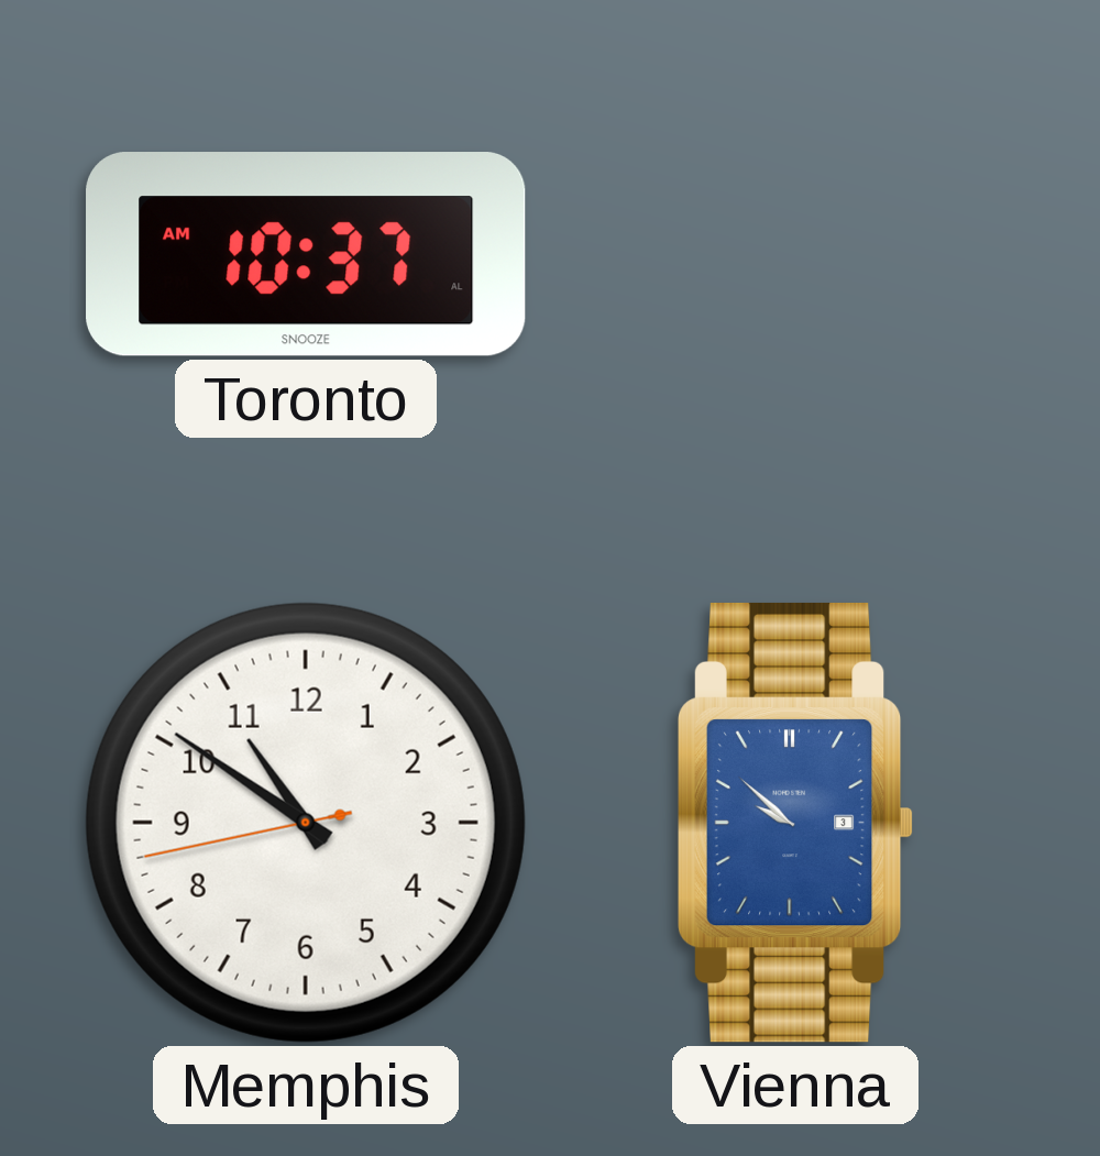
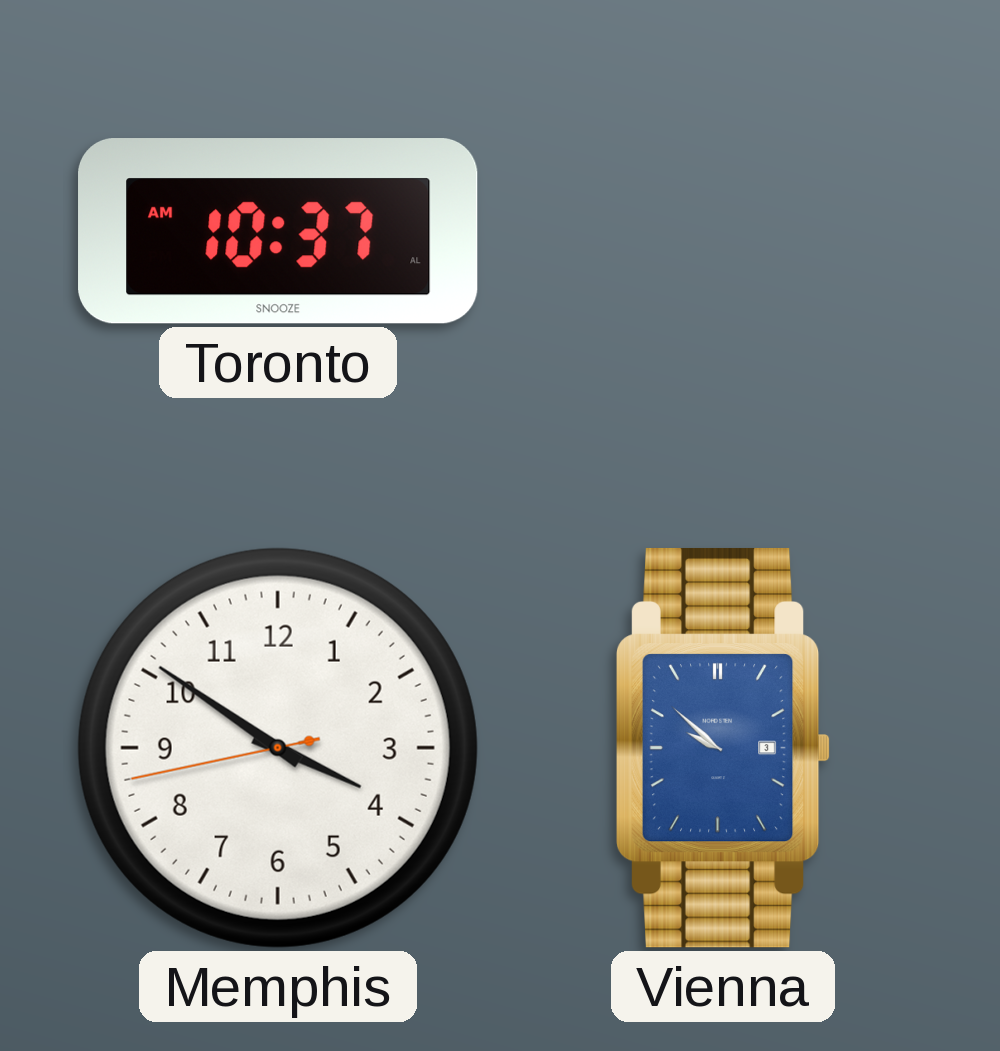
Memphis: 10:50 -> 3:50
